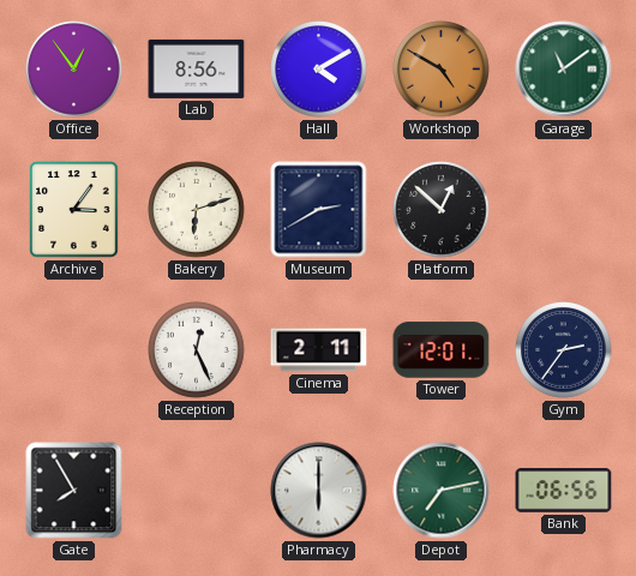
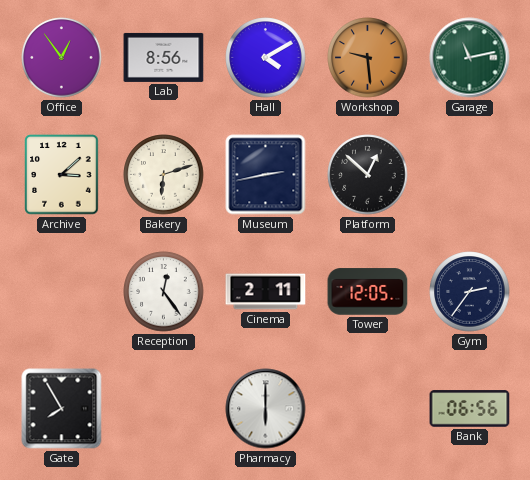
Workshop: 4:50 -> 9:29
Garage: 11:09 -> 11:13
Archive: 3:06 -> 3:08
Museum: 2:40 -> 2:43
Reception: 12:26 -> 12:24
Tower: 12:01 -> 12:05
Depot: 7:13 -> none
